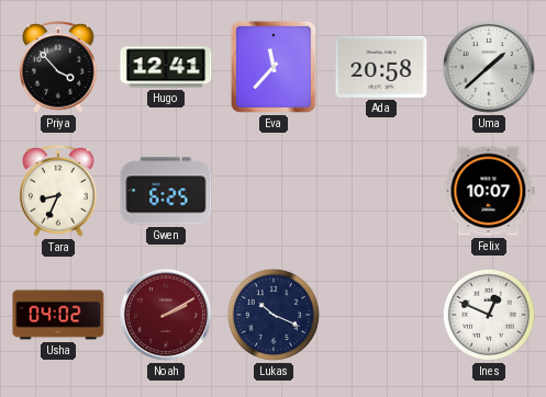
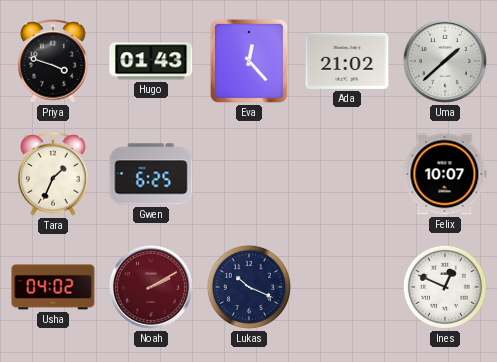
Priya: 3:53 -> 3:48
Hugo: 12:41 -> 01:43
Eva: 11:37 -> 12:23
Ada: 20:58 -> 21:02
Tara: 8:34 -> 1:34
